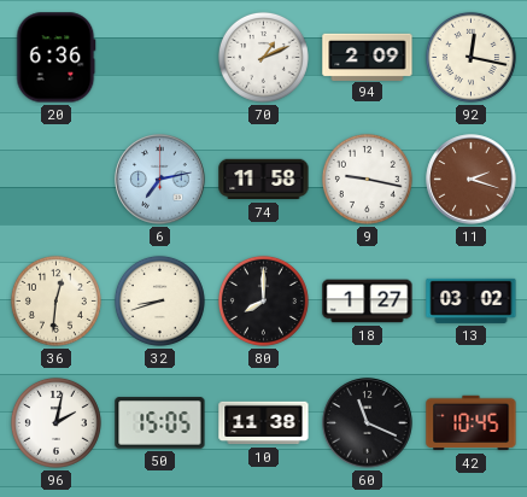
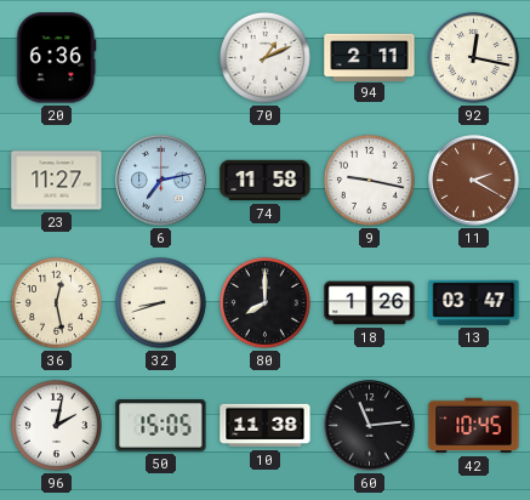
94: 2:09 -> 2:11
23: none -> 11:27
11: 2:18 -> 2:20
36: 12:31 -> 12:28
18: 1:27 -> 1:26
13: 03:02 -> 03:47
60: 11:19 -> 11:14
